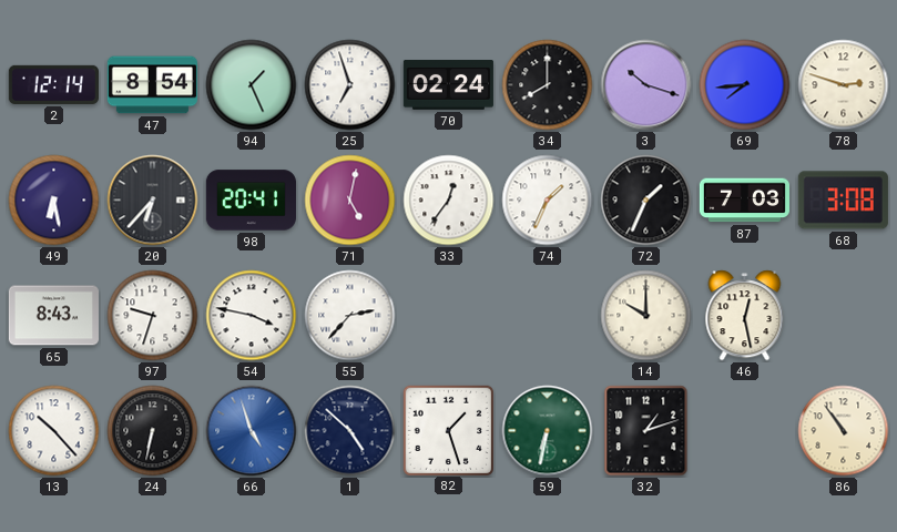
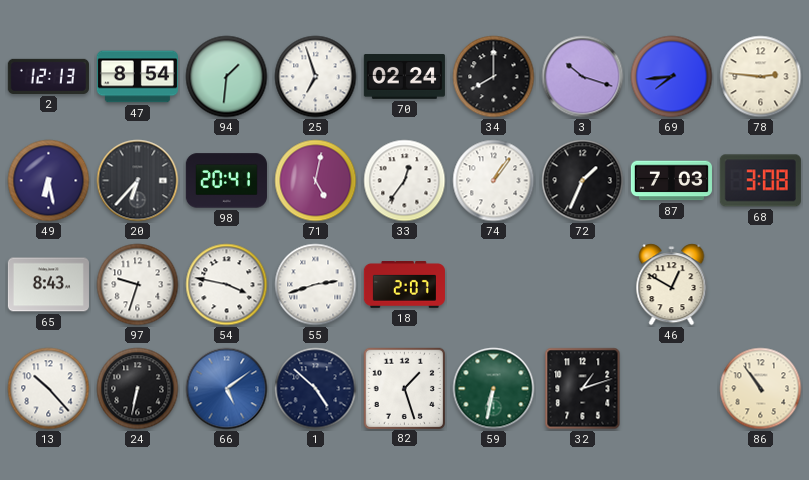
2: 12:14 -> 12:13
94: 1:26 -> 1:31
78: 2:48 -> 2:46
74: 1:34 -> 1:06
55: 2:37 -> 2:42
18: none -> 2:07
14: 10:00 -> none
46: 12:28 -> 12:50
66: 4:57 -> 5:09
